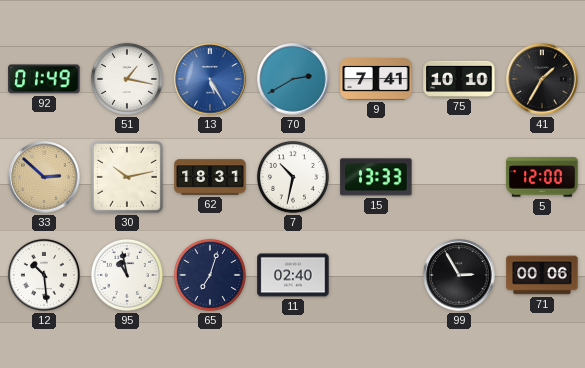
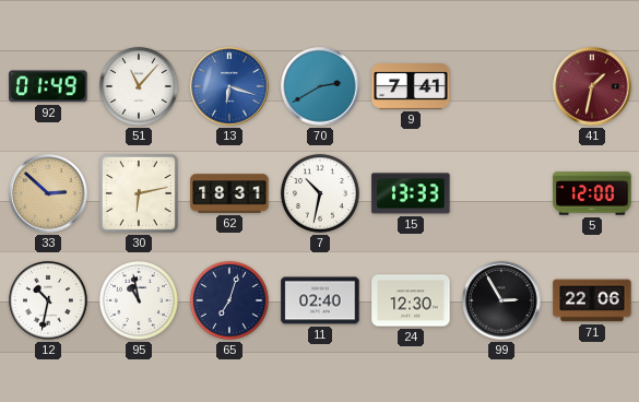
51: 1:17 -> 11:07
13: 5:25 -> 6:18
75: 10:10 -> none
41: 1:35 -> 1:32
41 dial: black -> burgundy
30: 10:13 -> 6:13
12: 10:29 -> 10:32
24: none -> 12:30
71: 00:06 -> 22:06
